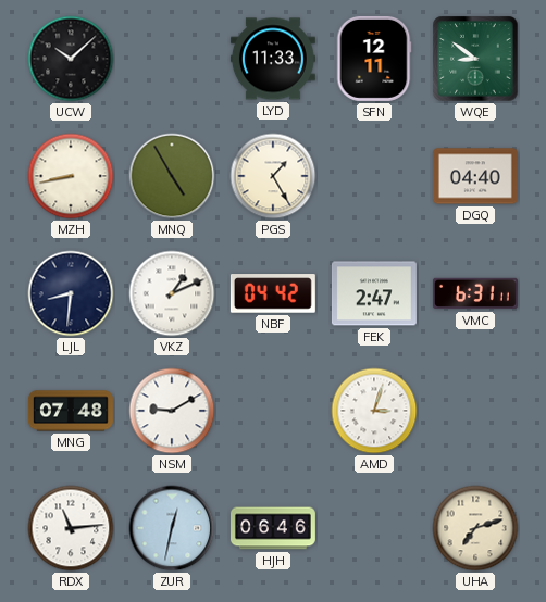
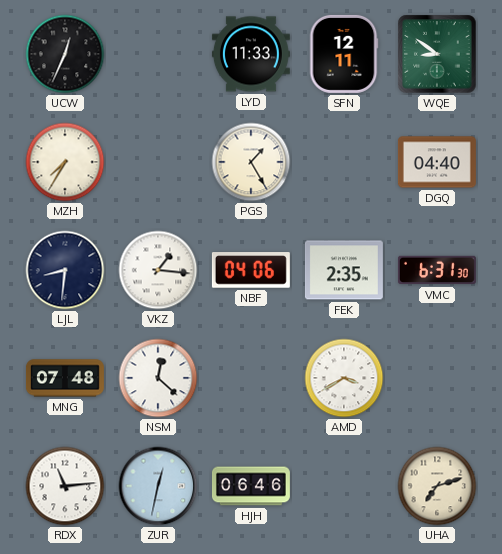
UCW: 10:08 -> 12:34
MZH: 8:43 -> 7:35
MNQ: 4:55 -> none
VKZ: 1:11 -> 1:16
NBF: 04:42 -> 04:06
FEK: 2:47 -> 2:35
VMC: 6:31:11 -> 6:31:30
NSM: 9:10 -> 12:22
AMD: 3:03 -> 3:40
